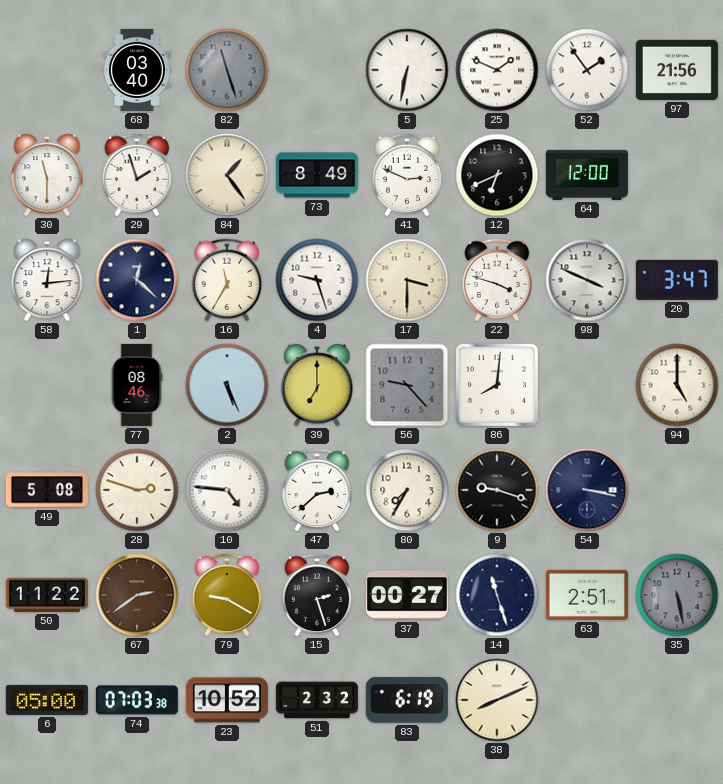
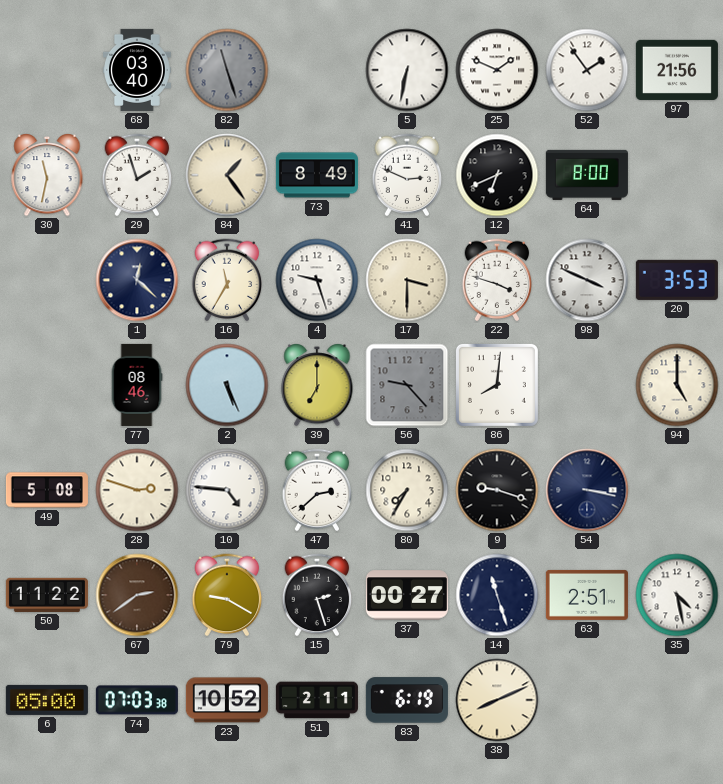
30: 11:30 -> 11:32
64: 12:00 -> 8:00
58: 12:14 -> none
20: 3:47 -> 3:53
35: 5:28 -> 4:28
35 dial: grey -> white
51: 2:32 -> 2:11
